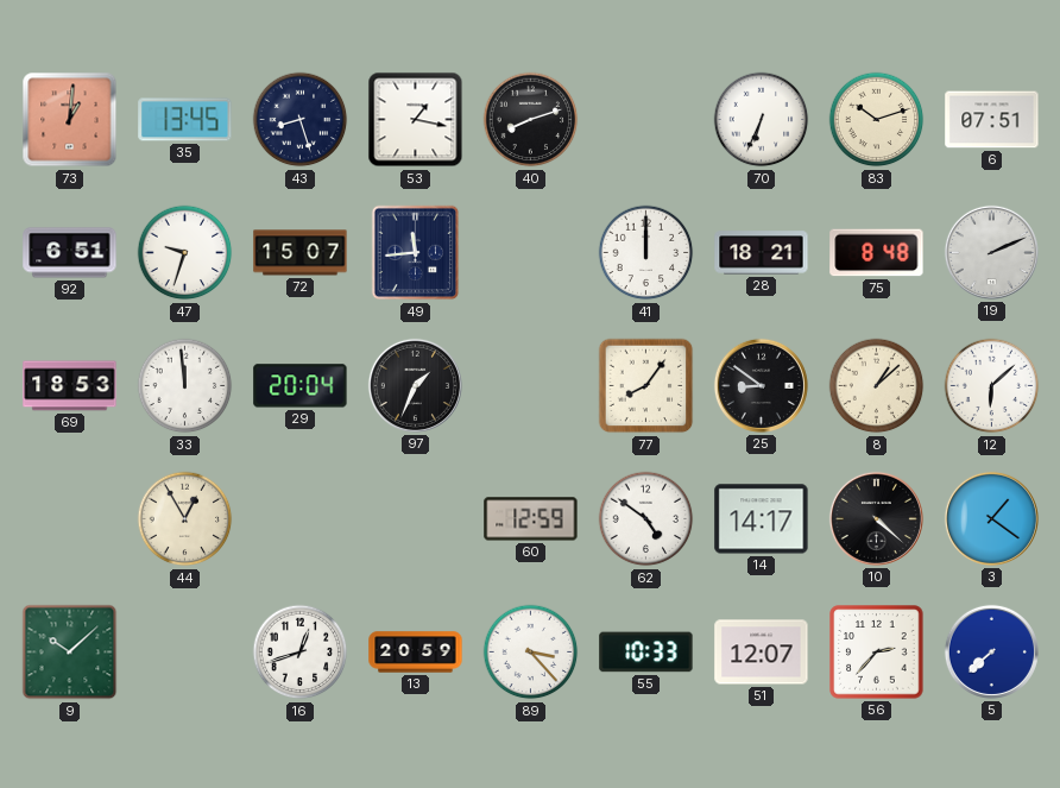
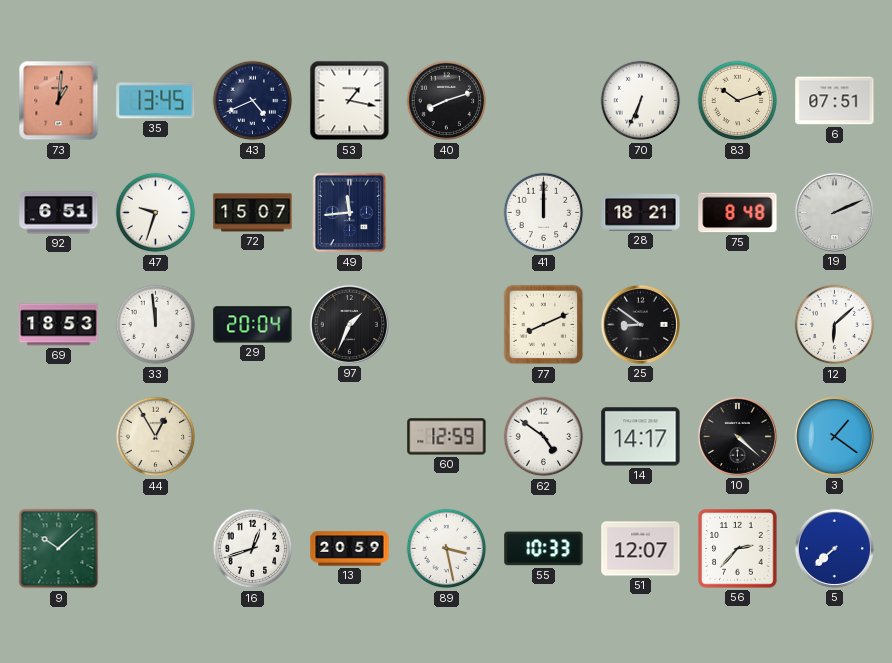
43: 8:27 -> 4:41
77: 8:06 -> 8:11
8: 1:08 -> none
89: 3:23 -> 3:28
